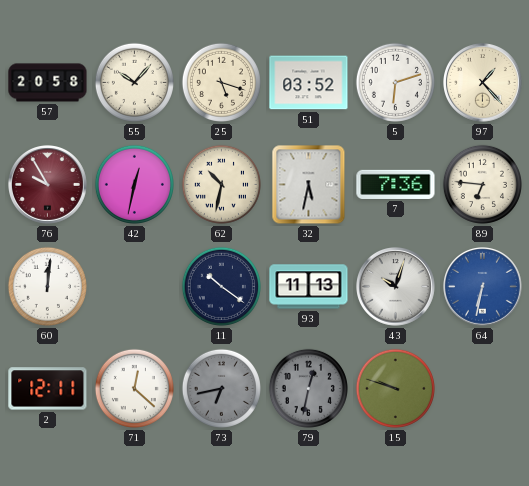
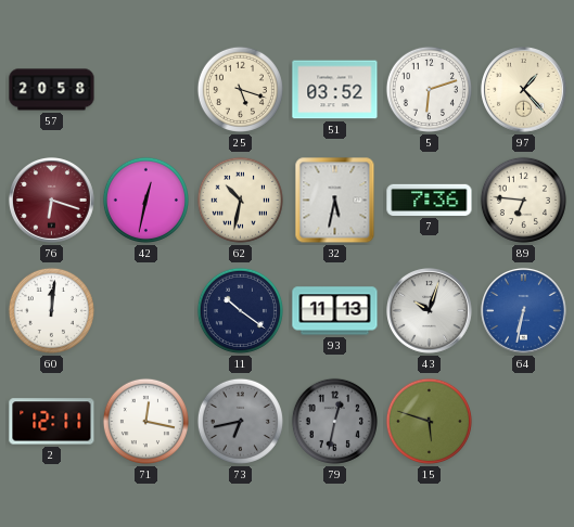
55: 10:07 -> none
76: 9:55 -> 6:18
71: 12:22 -> 12:17
15: 9:48 -> 5:48
